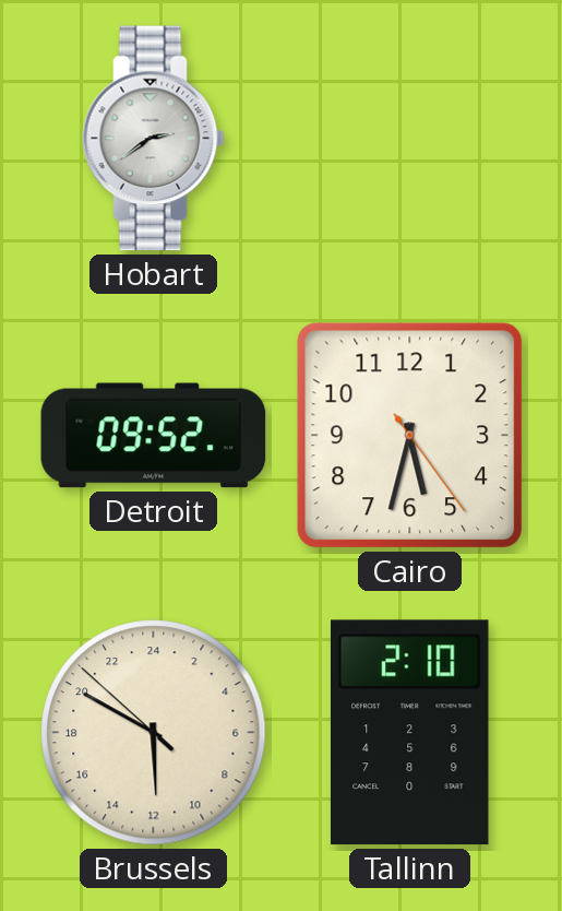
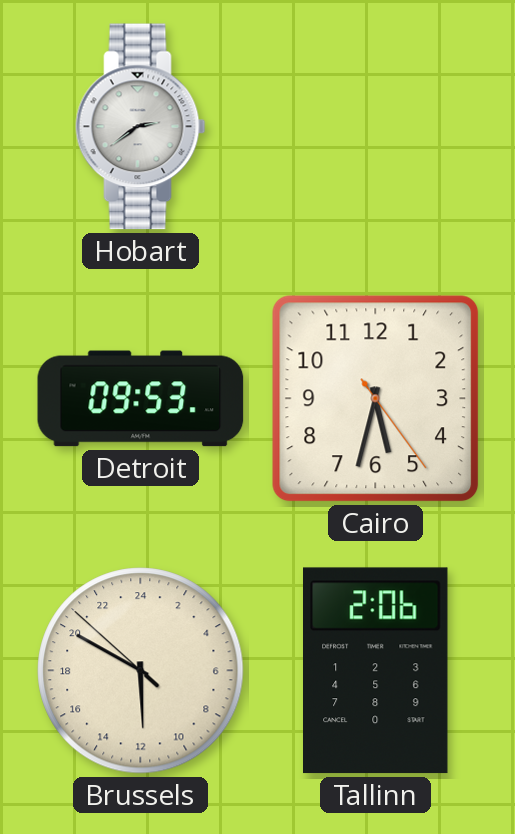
Detroit: 09:52 -> 09:53
Tallinn: 2:10 -> 2:06
